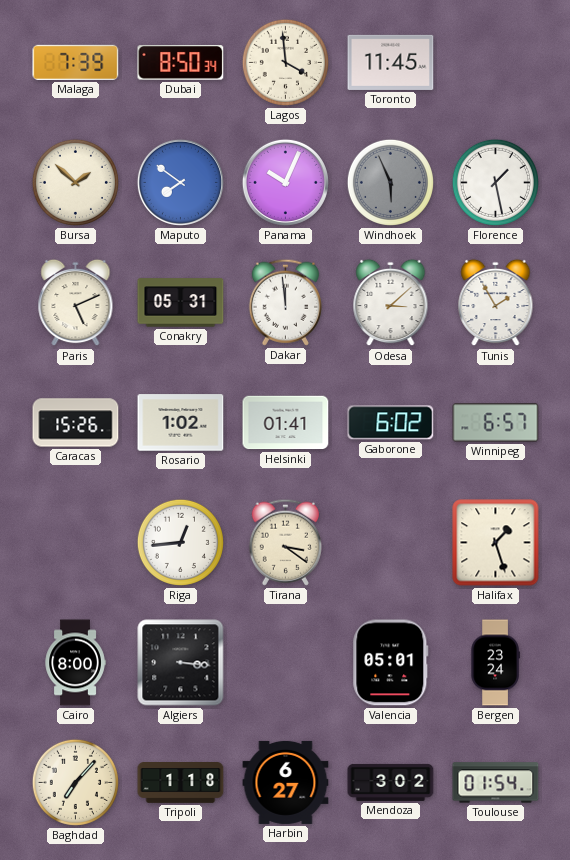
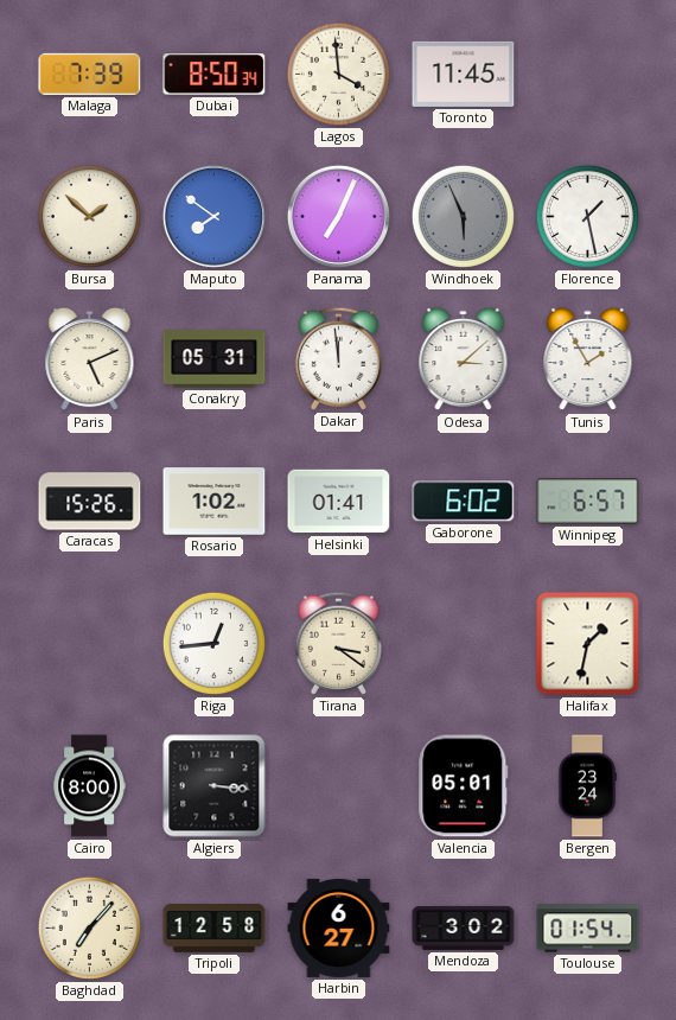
Panama: 10:04 -> 7:04
Halifax: 1:27 -> 1:32
Tripoli: 1:18 -> 12:58
